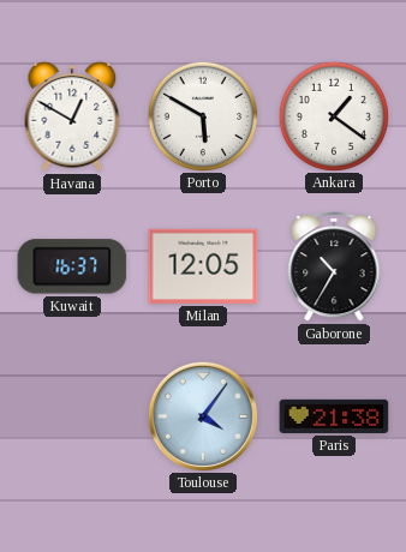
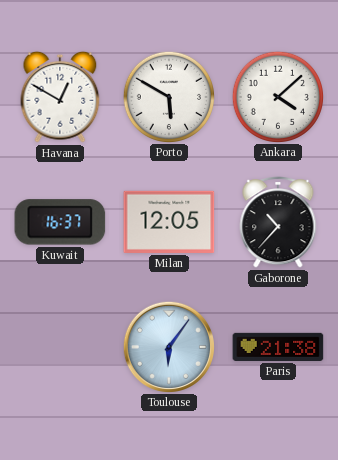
Ankara: 1:21 -> 4:08
Gaborone: 10:35 -> 10:37
Toulouse: 4:06 -> 6:06
